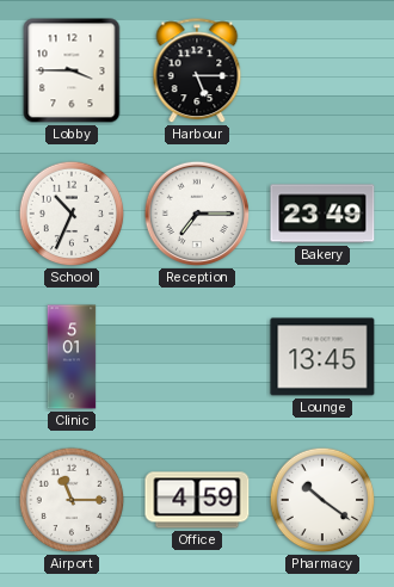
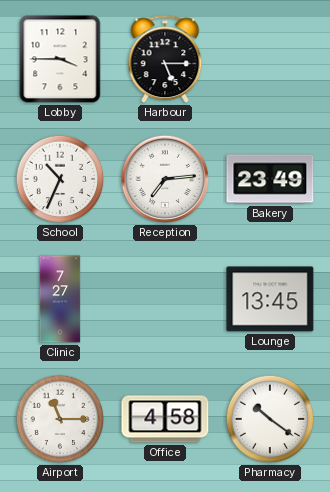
Reception: 7:15 -> 7:14
Clinic: 5:01 -> 7:27
Office: 4:59 -> 4:58
